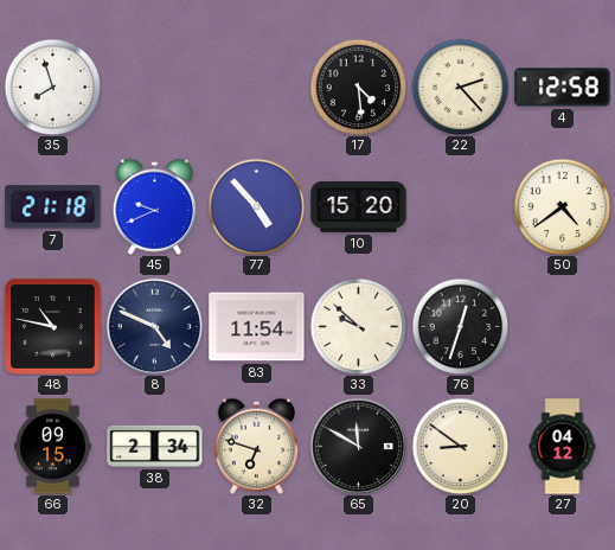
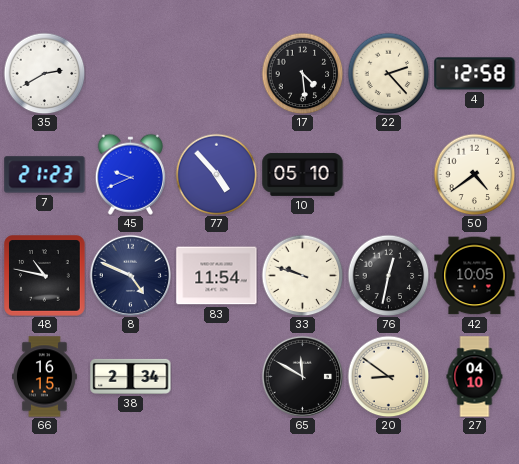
35: 7:57 -> 2:40
7: 21:18 -> 21:23
10: 15:20 -> 05:10
33: 9:52 -> 9:48
76: 12:33 -> 12:32
42: none -> 10:05
66: 09:15 -> 16:15
32: 6:48 -> none
27: 04:12 -> 04:10
